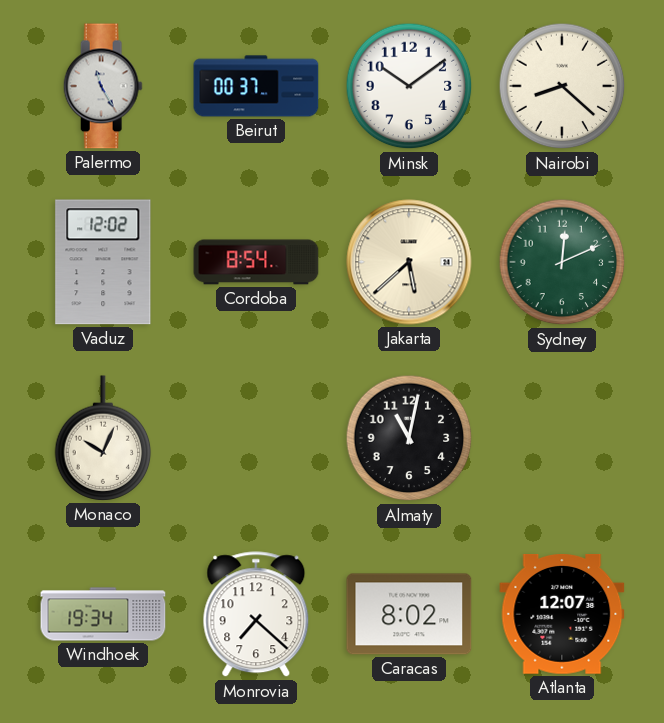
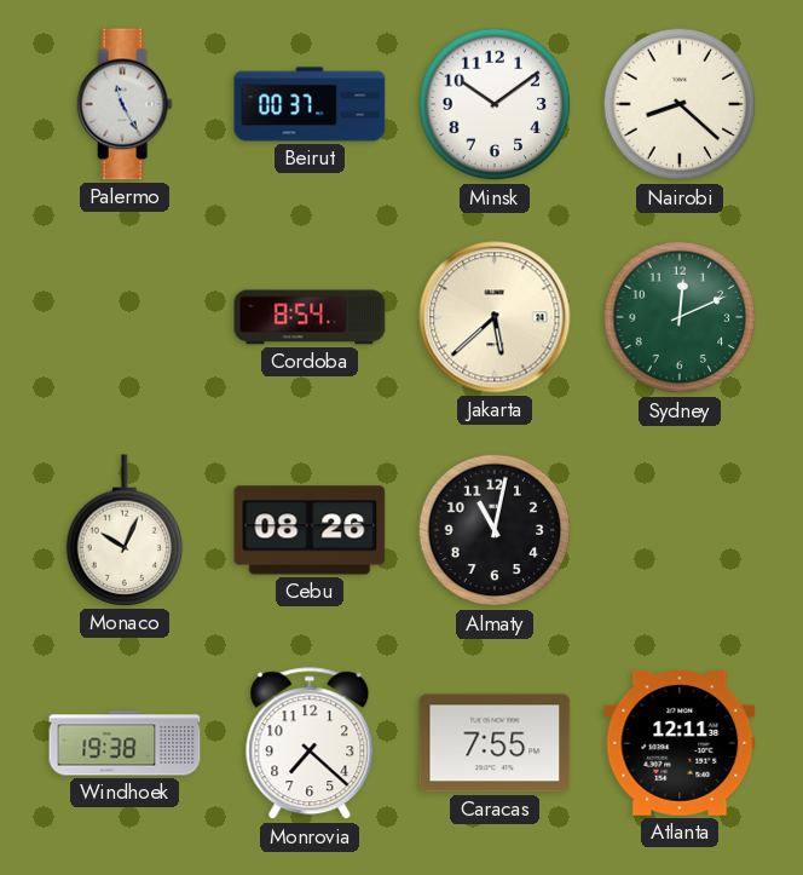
Vaduz: 12:02 -> none
Cebu: none -> 08:26
Windhoek: 19:34 -> 19:38
Caracas: 8:02 -> 7:55
Atlanta: 12:07 -> 12:11
